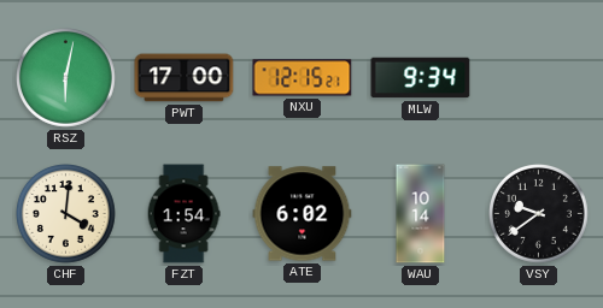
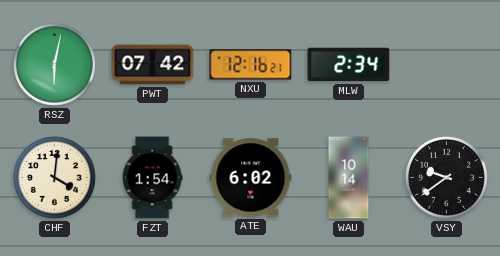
PWT: 17:00 -> 07:42
NXU: 12:15 -> 12:16
MLW: 9:34 -> 2:34
